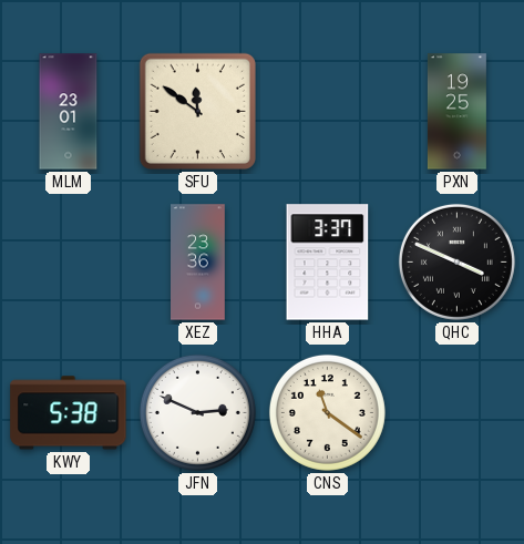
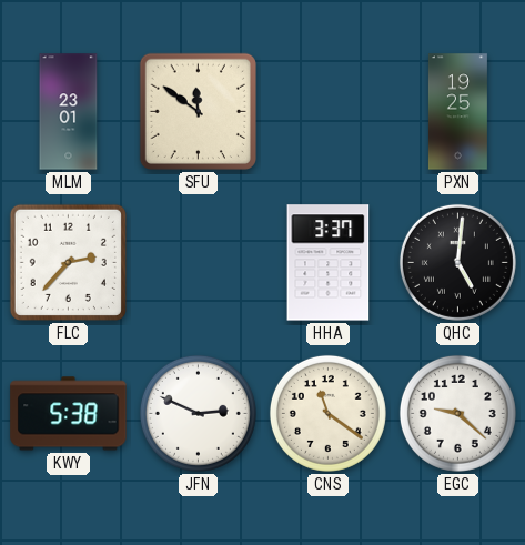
FLC: none -> 2:37
XEZ: 23:36 -> none
QHC: 3:49 -> 5:01
EGC: none -> 9:22
